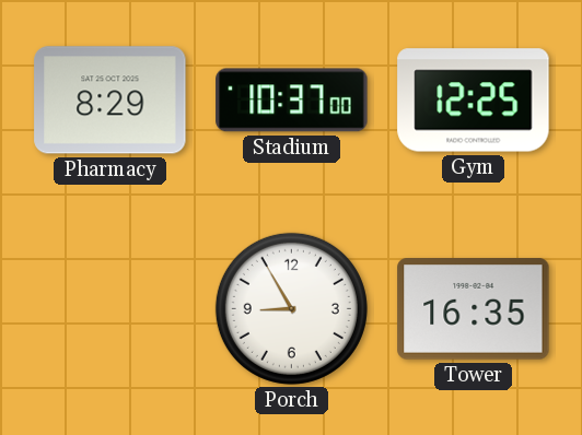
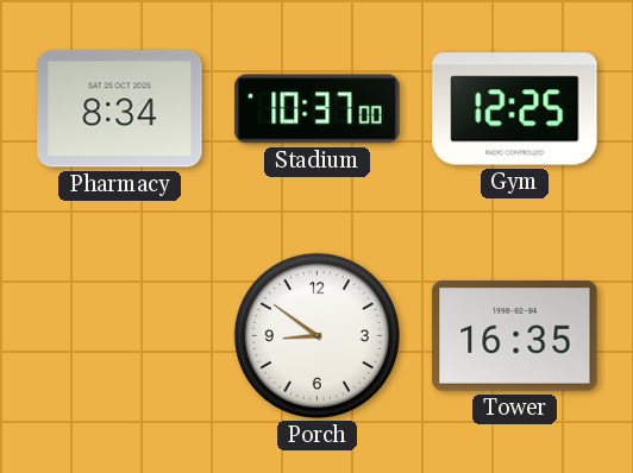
Pharmacy: 8:29 -> 8:34
Porch: 8:55 -> 8:51
